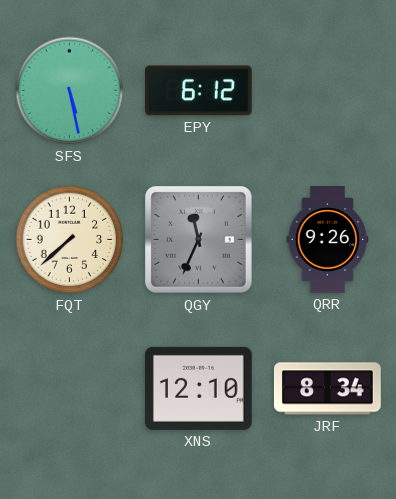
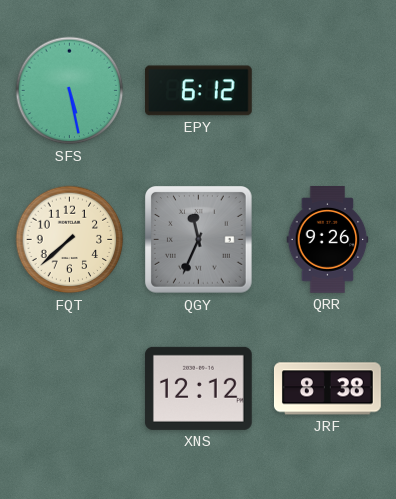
XNS: 12:10 -> 12:12
JRF: 8:34 -> 8:38
